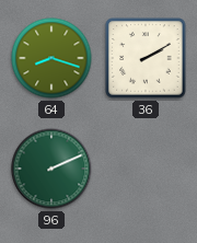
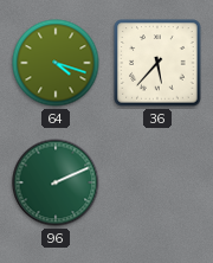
64: 8:18 -> 4:18
36: 2:10 -> 5:37
